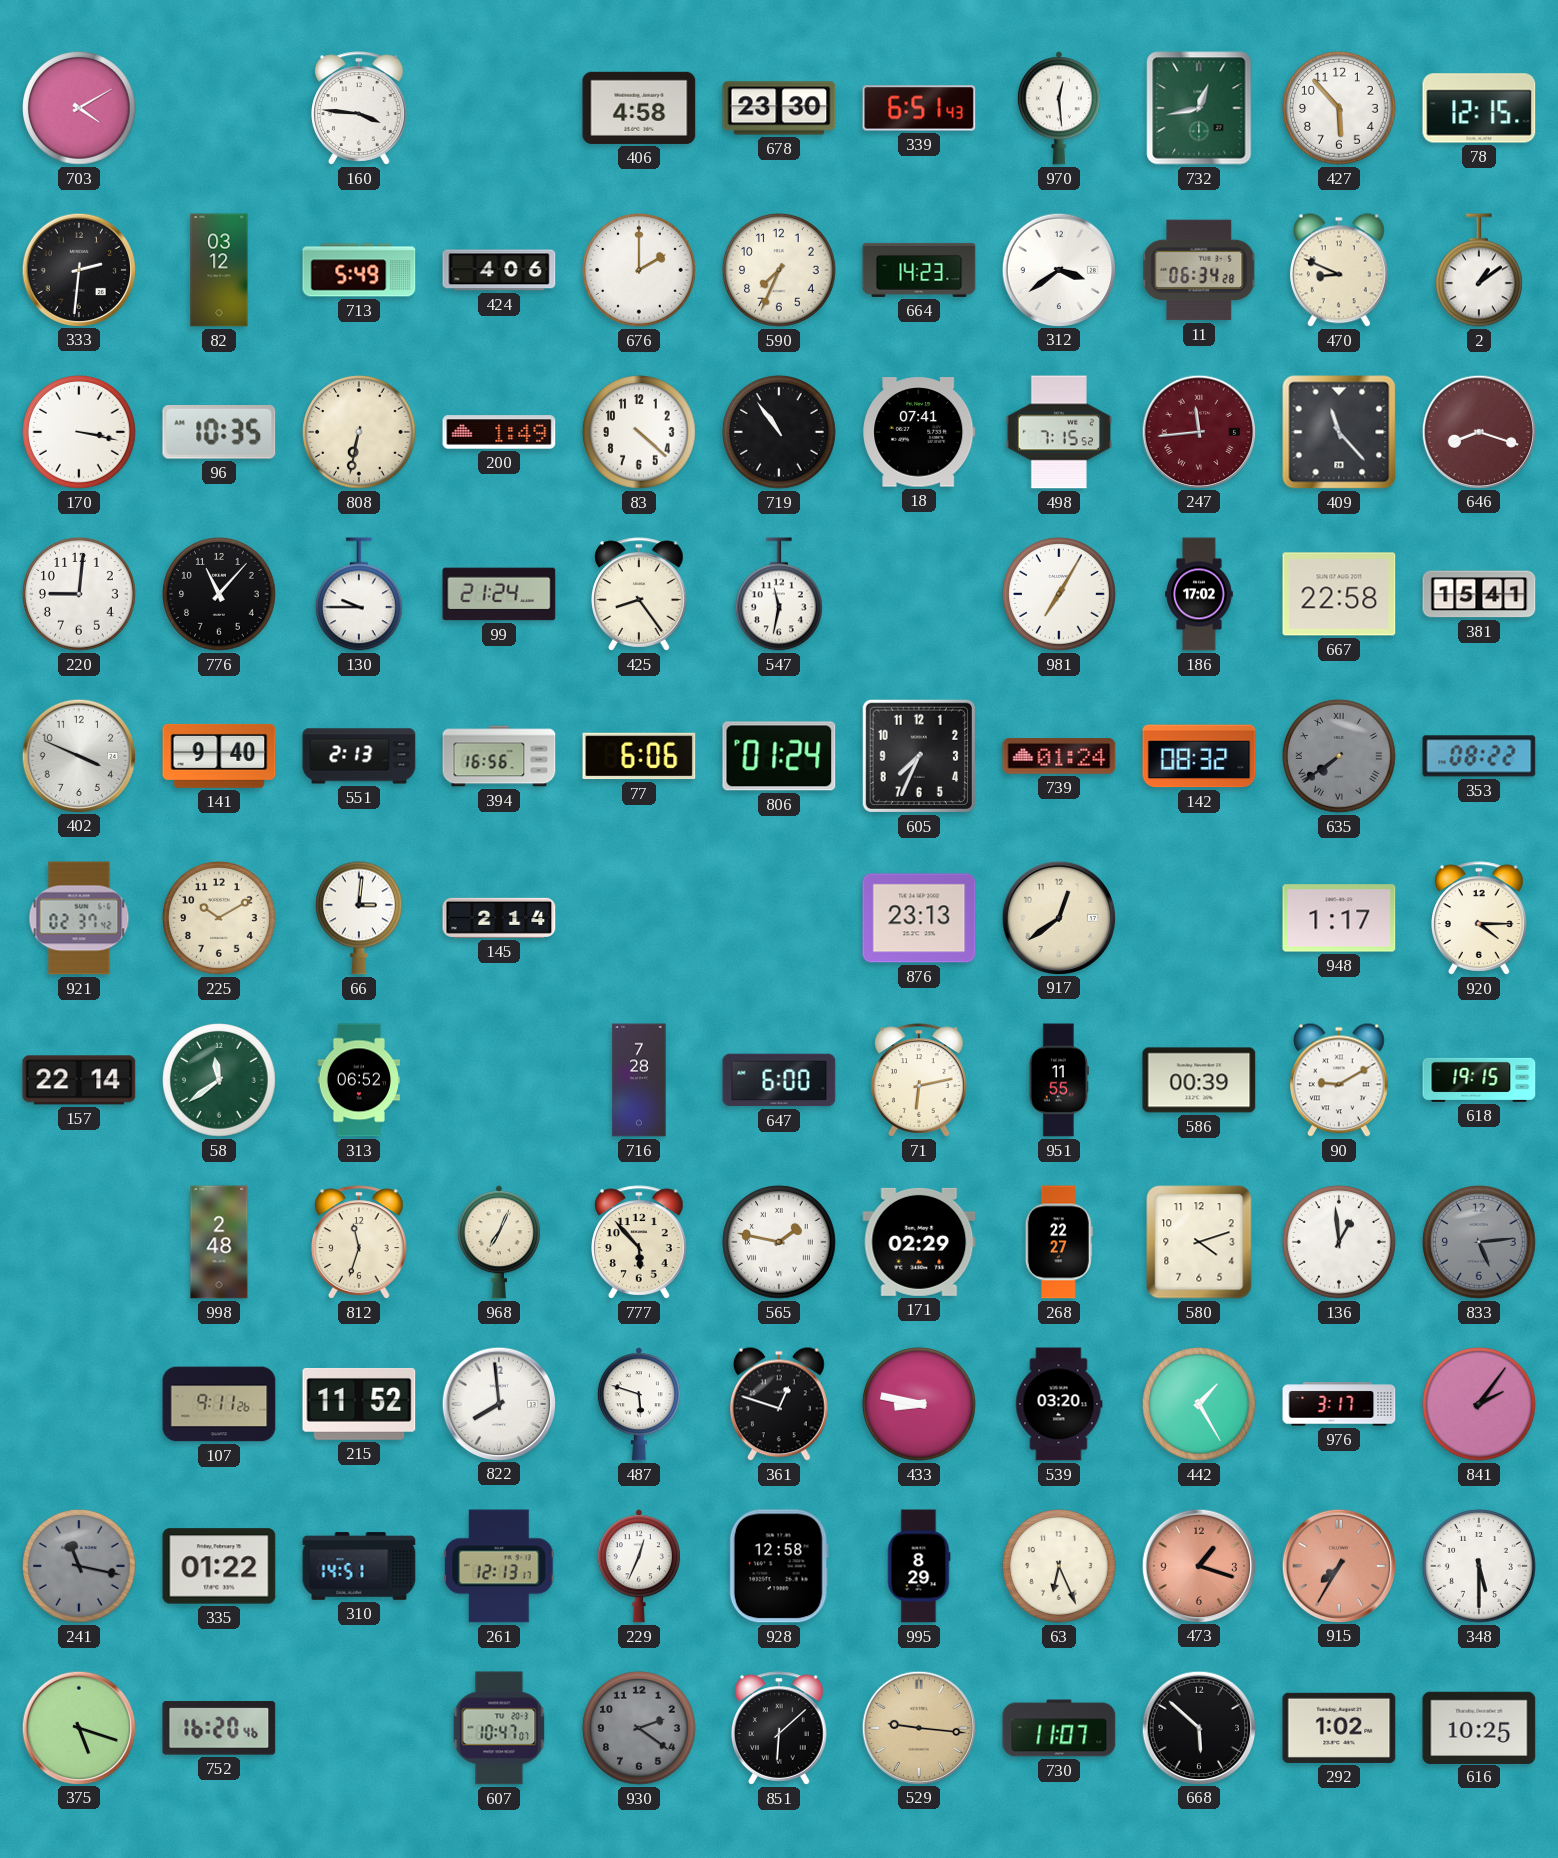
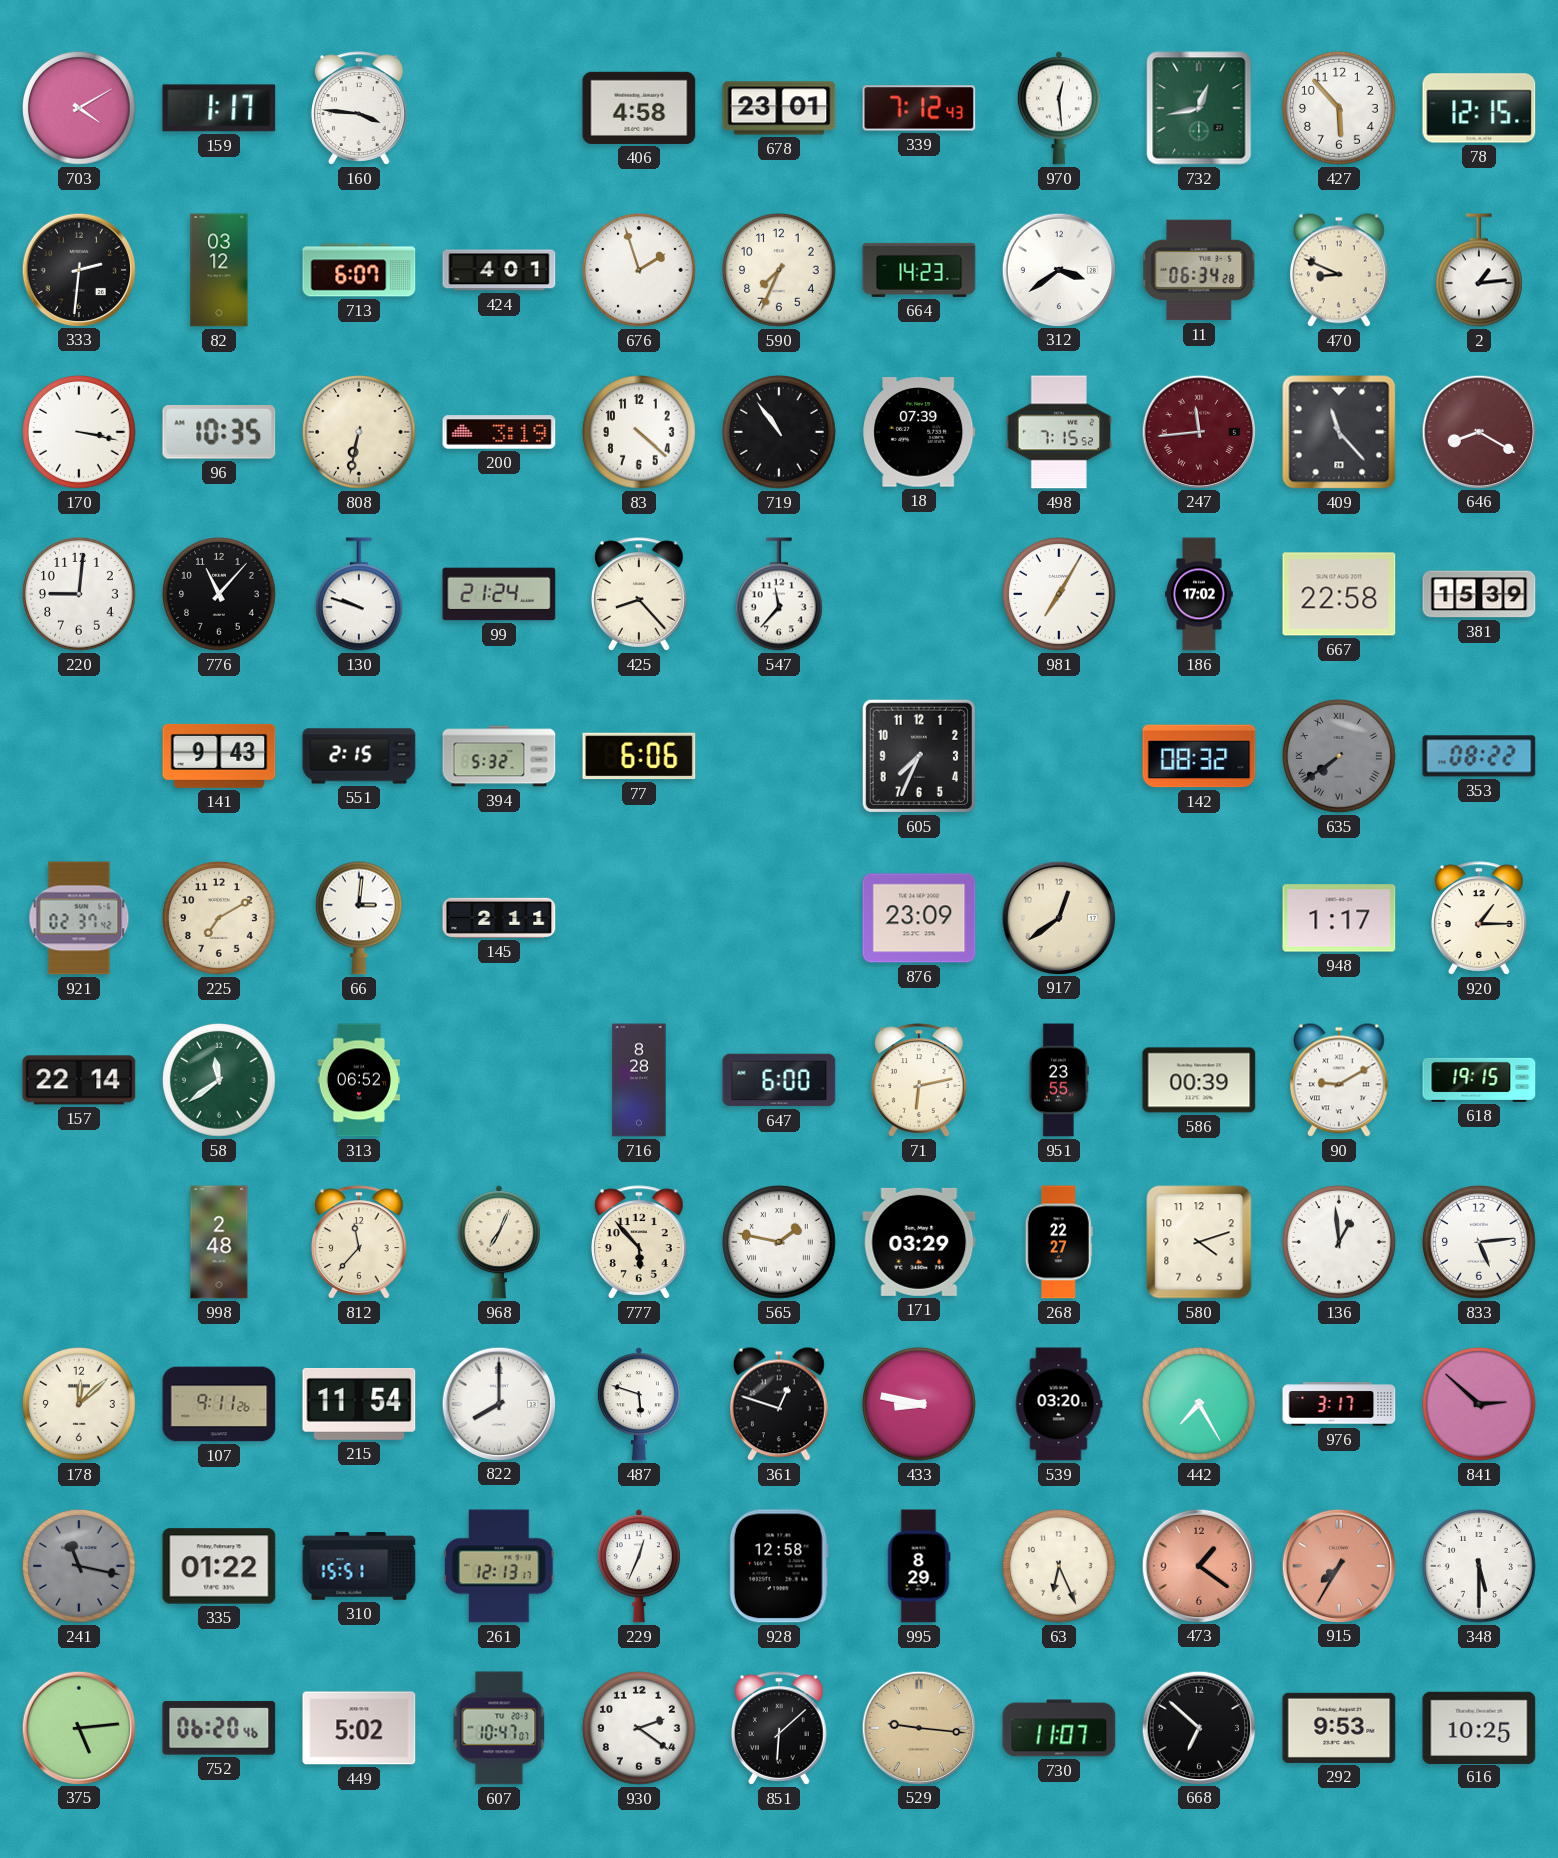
159: none -> 1:17
678: 23:30 -> 23:01
339: 6:51 -> 7:12
713: 5:49 -> 6:07
424: 4:06 -> 4:01
676: 2:00 -> 1:57
2: 1:09 -> 1:14
200: 1:49 -> 3:19
18: 07:41 -> 07:39
646: 8:18 -> 8:20
130: 9:45 -> 9:48
425: 8:24 -> 8:23
547: 11:32 -> 11:37
381: 15:41 -> 15:39
402: 3:49 -> none
141: 9:40 -> 9:43
551: 2:13 -> 2:15
394: 16:56 -> 5:32
806: 01:24 -> none
739: 01:24 -> none
225: 10:10 -> 7:10
145: 2:14 -> 2:11
876: 23:13 -> 23:09
920: 4:15 -> 1:15
716: 7:28 -> 8:28
951: 11:55 -> 23:55
812: 11:33 -> 11:37
171: 02:29 -> 03:29
833 dial: grey -> white
178: none -> 12:08
215: 11:52 -> 11:54
822: 7:59 -> 8:00
442: 1:25 -> 7:25
841: 2:06 -> 2:52
310: 14:51 -> 15:51
473: 1:18 -> 1:21
375: 5:18 -> 5:14
752: 16:20 -> 06:20
449: none -> 5:02
930 dial: grey -> white
668: 5:52 -> 6:52
292: 1:02 -> 9:53
